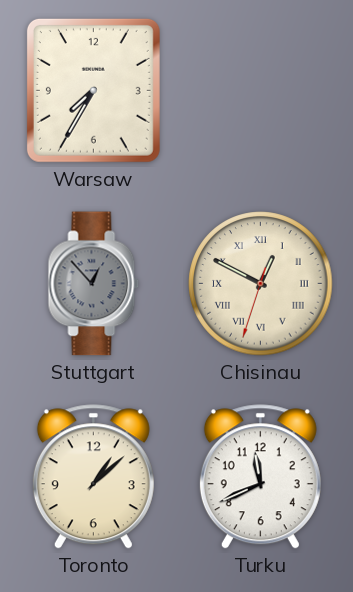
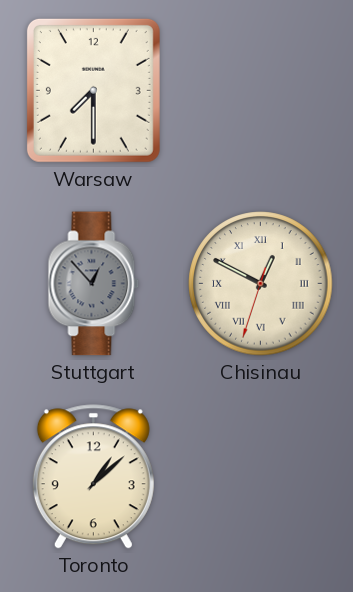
Warsaw: 7:35 -> 7:30
Turku: 11:41 -> none
